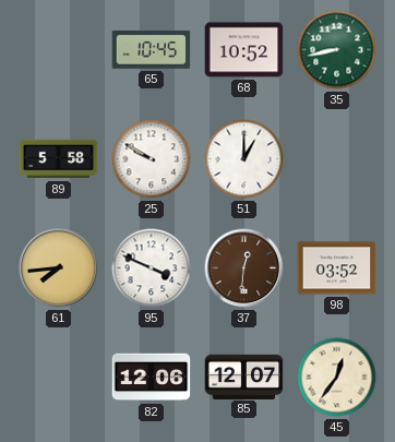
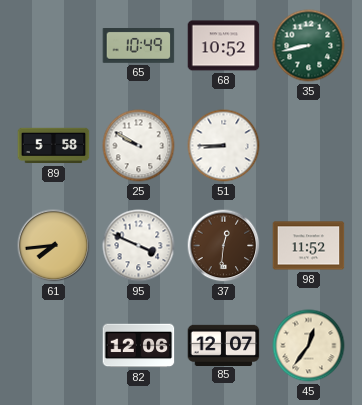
65: 10:45 -> 10:49
51: 1:00 -> 8:45
98: 03:52 -> 11:52
